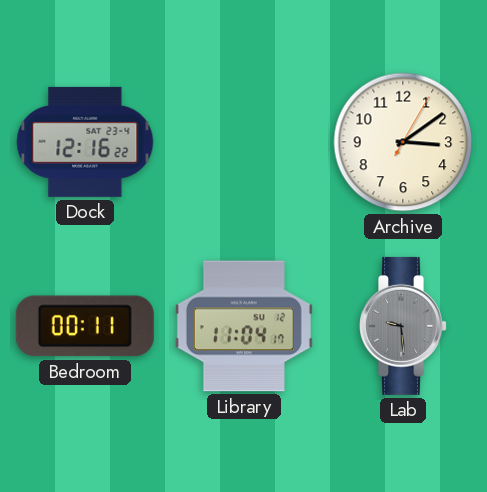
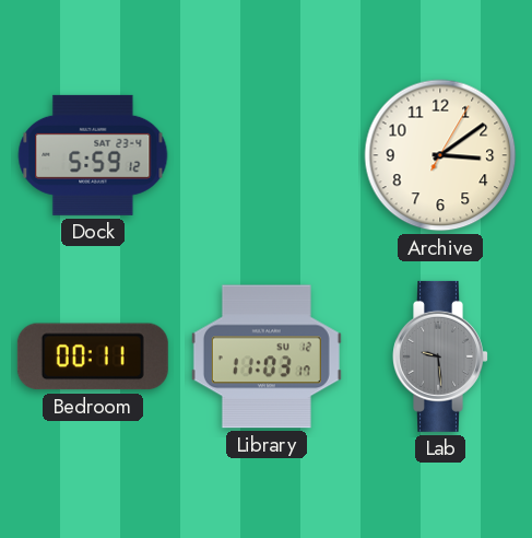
Dock: 12:16 -> 5:59
Library: 11:04 -> 11:03
